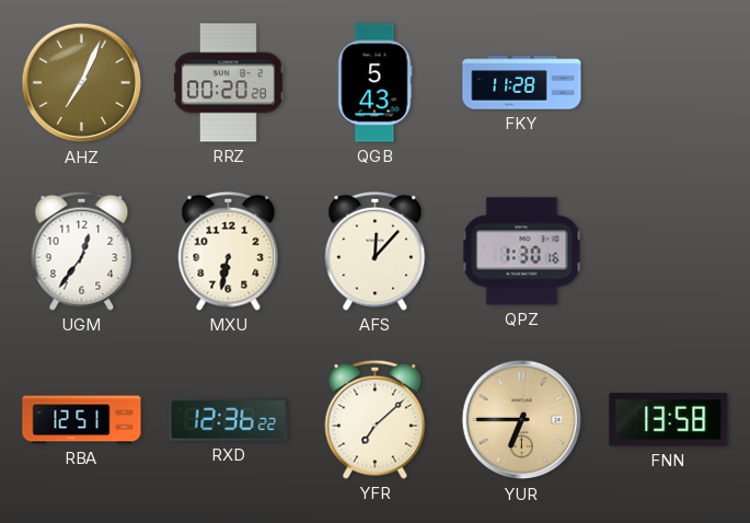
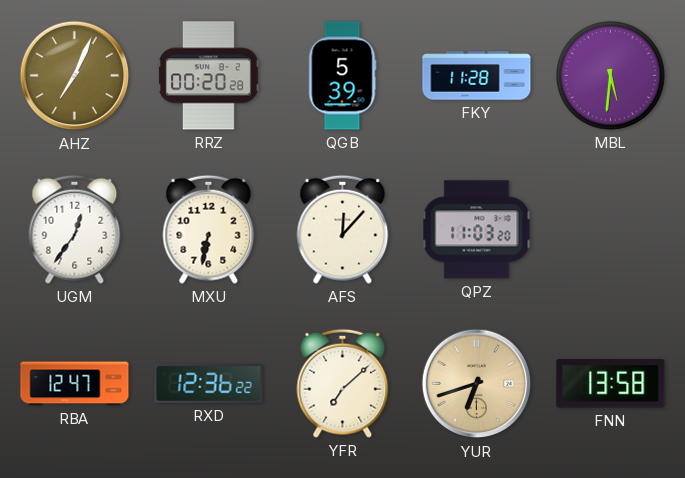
QGB: 5:43 -> 5:39
MBL: none -> 5:31
QPZ: 1:30 -> 11:03
RBA: 12:51 -> 12:47
YUR: 6:45 -> 6:42
